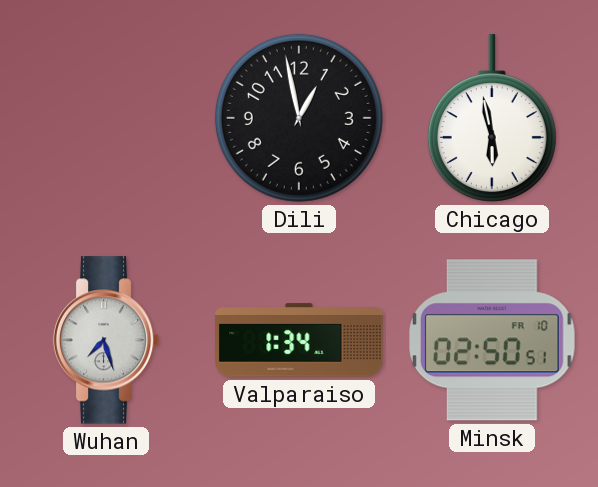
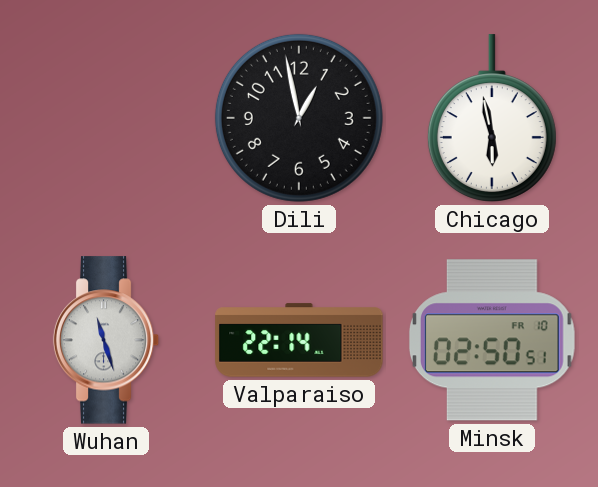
Wuhan: 7:27 -> 11:27
Valparaiso: 1:34 -> 22:14
